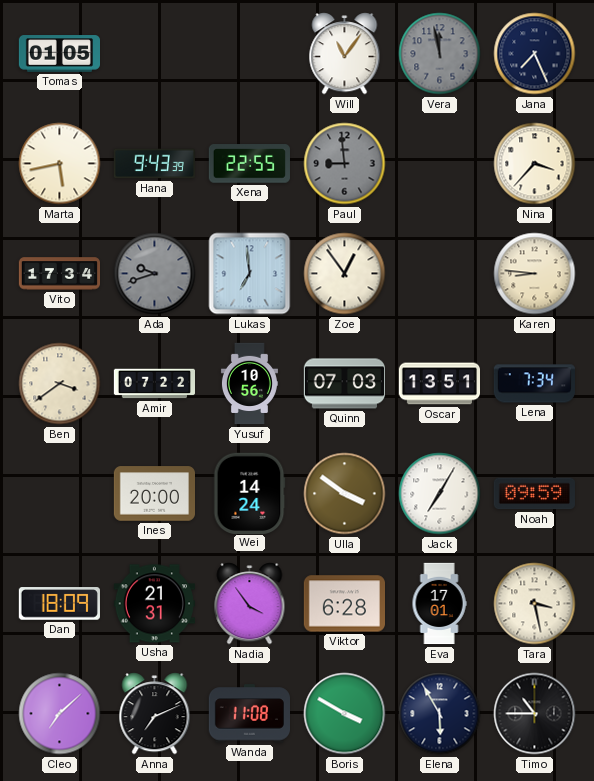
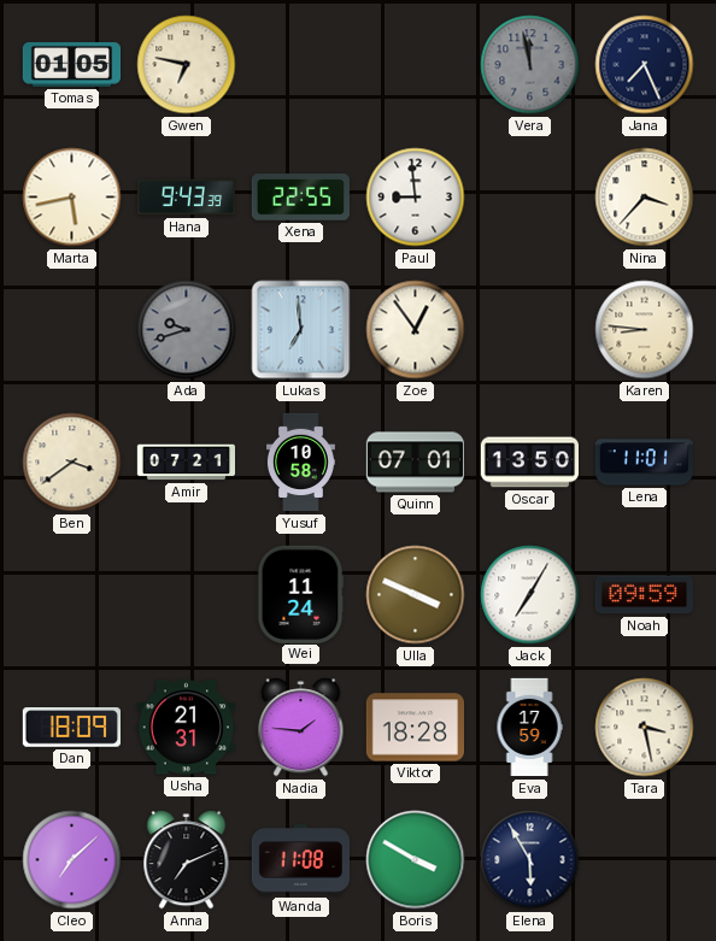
Gwen: none -> 6:47
Will: 11:06 -> none
Paul dial: grey -> white
Vito: 17:34 -> none
Amir: 07:22 -> 07:21
Yusuf: 10:56 -> 10:58
Quinn: 07:03 -> 07:01
Oscar: 13:51 -> 13:50
Lena: 7:34 -> 11:01
Ines: 20:00 -> none
Wei: 14:24 -> 11:24
Ulla: 3:51 -> 3:49
Nadia: 3:54 -> 1:46
Viktor: 6:28 -> 18:28
Eva: 17:01 -> 17:59
Timo: 10:45 -> none
